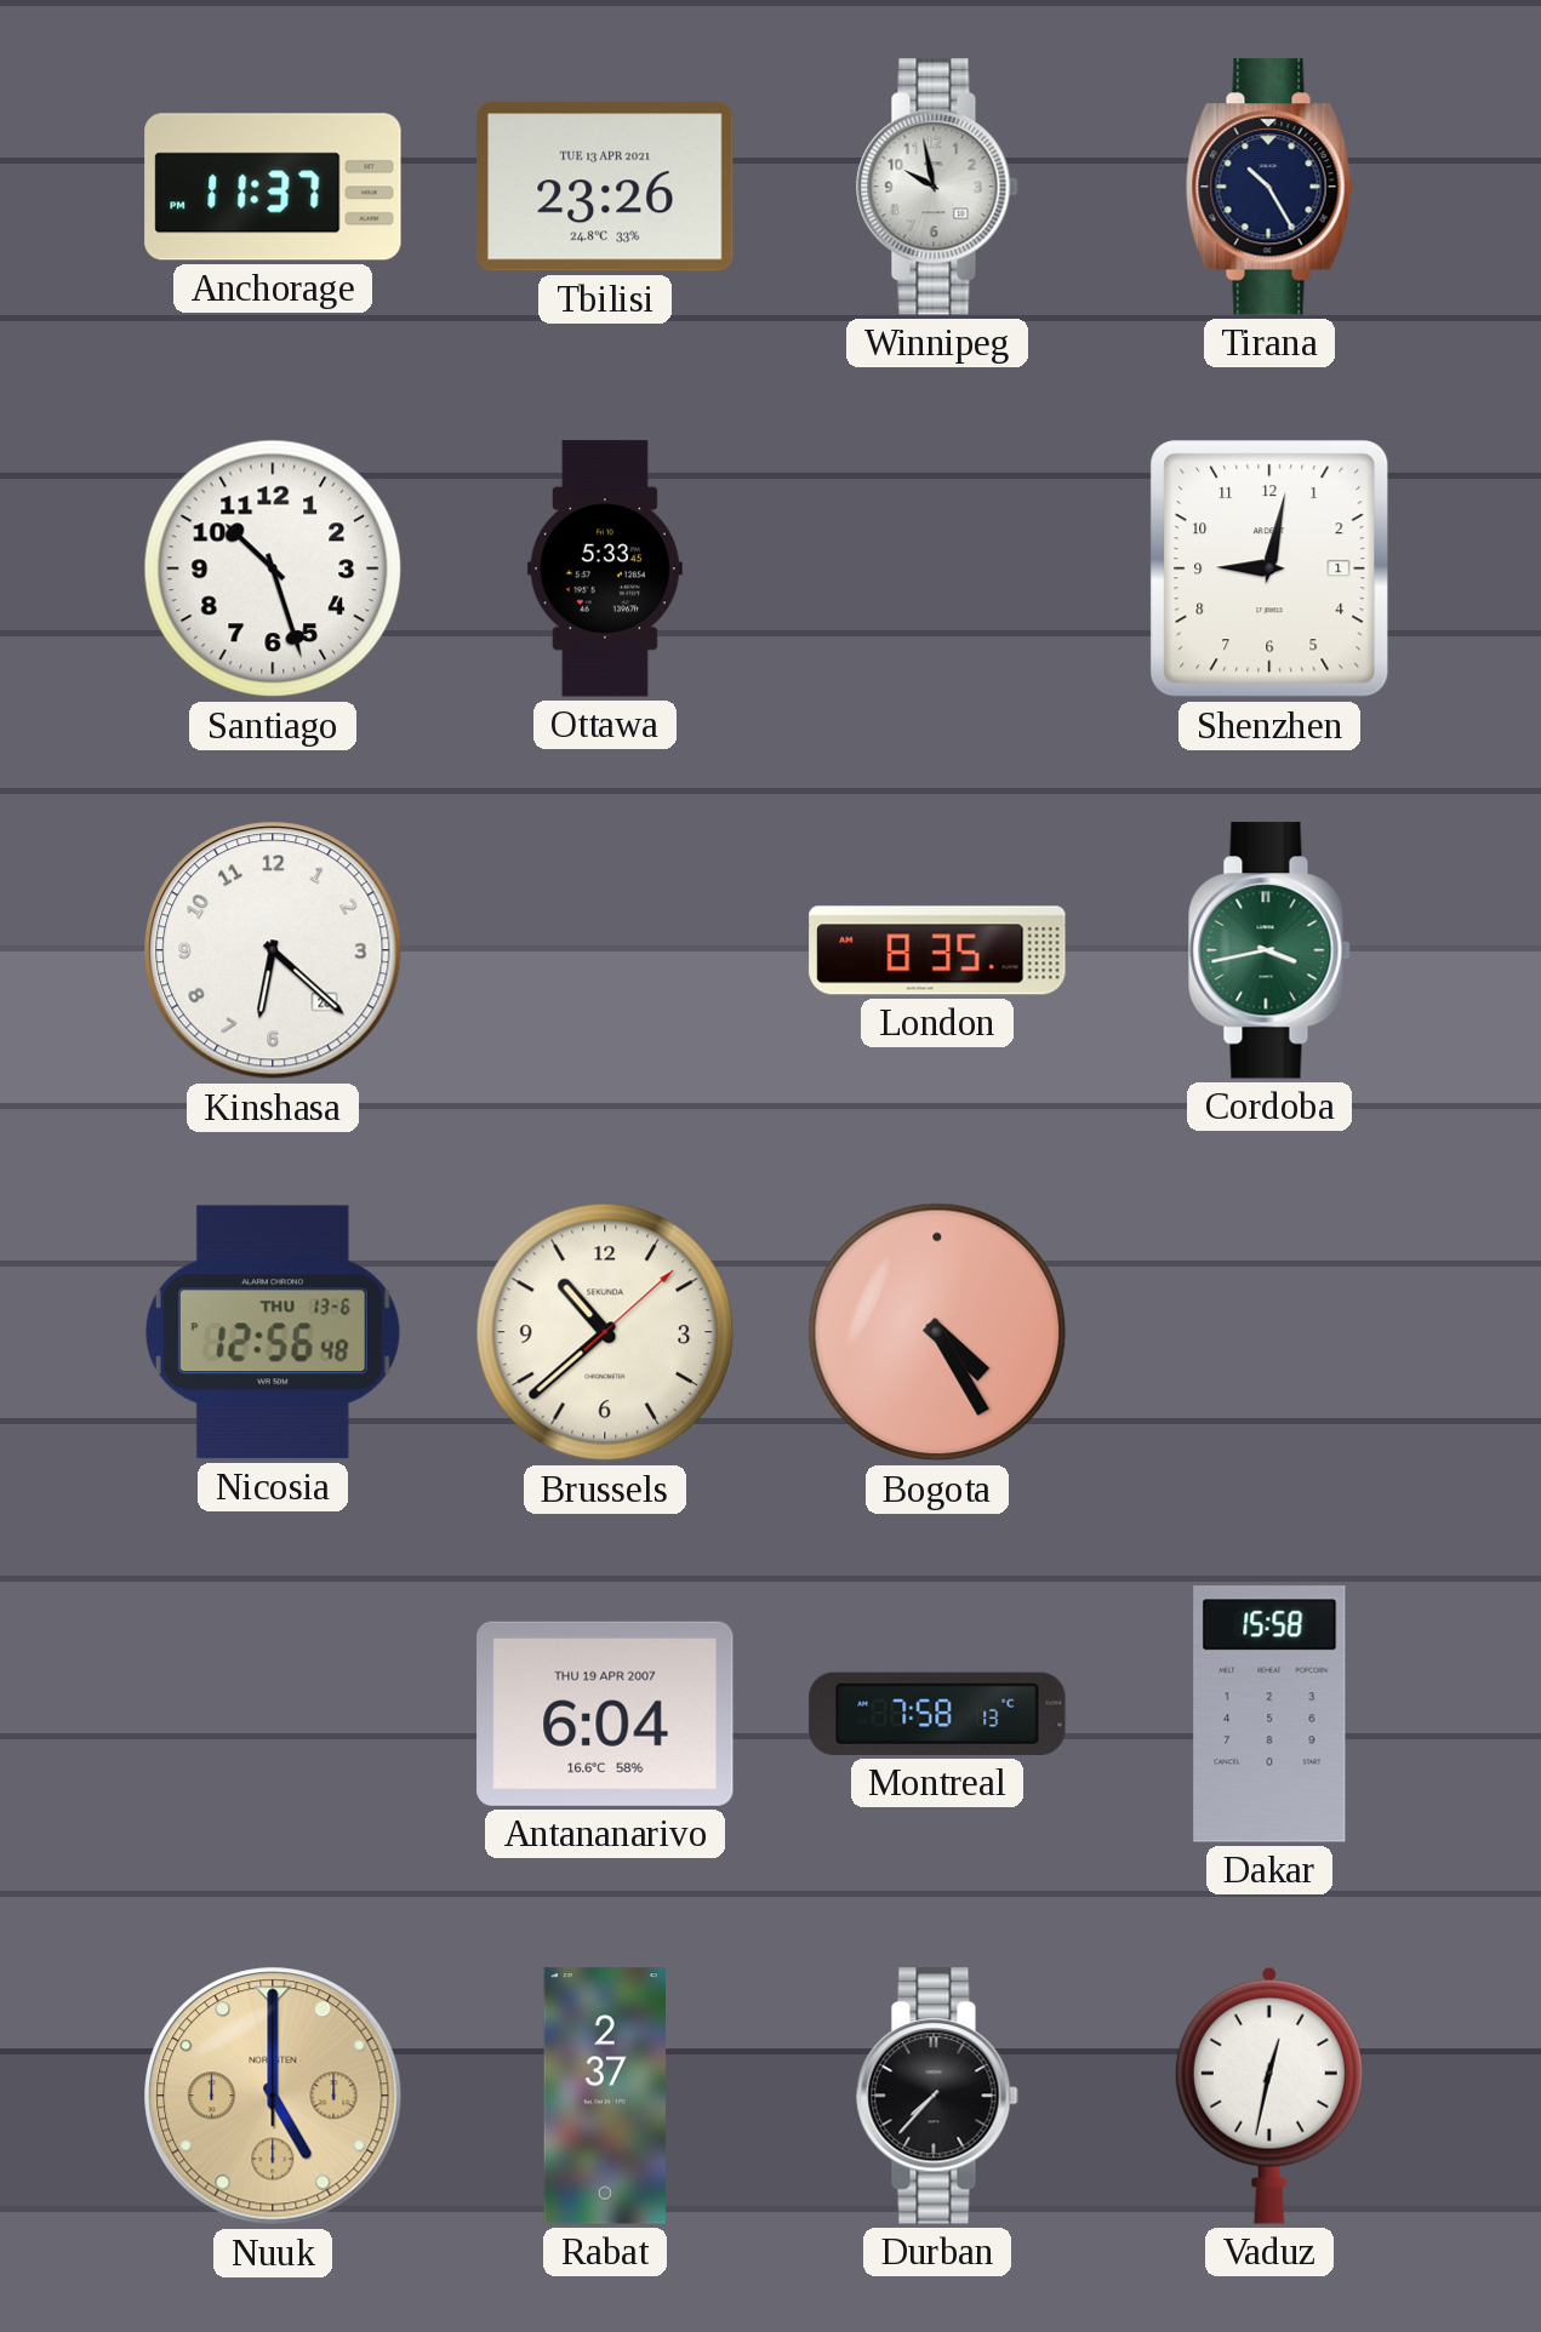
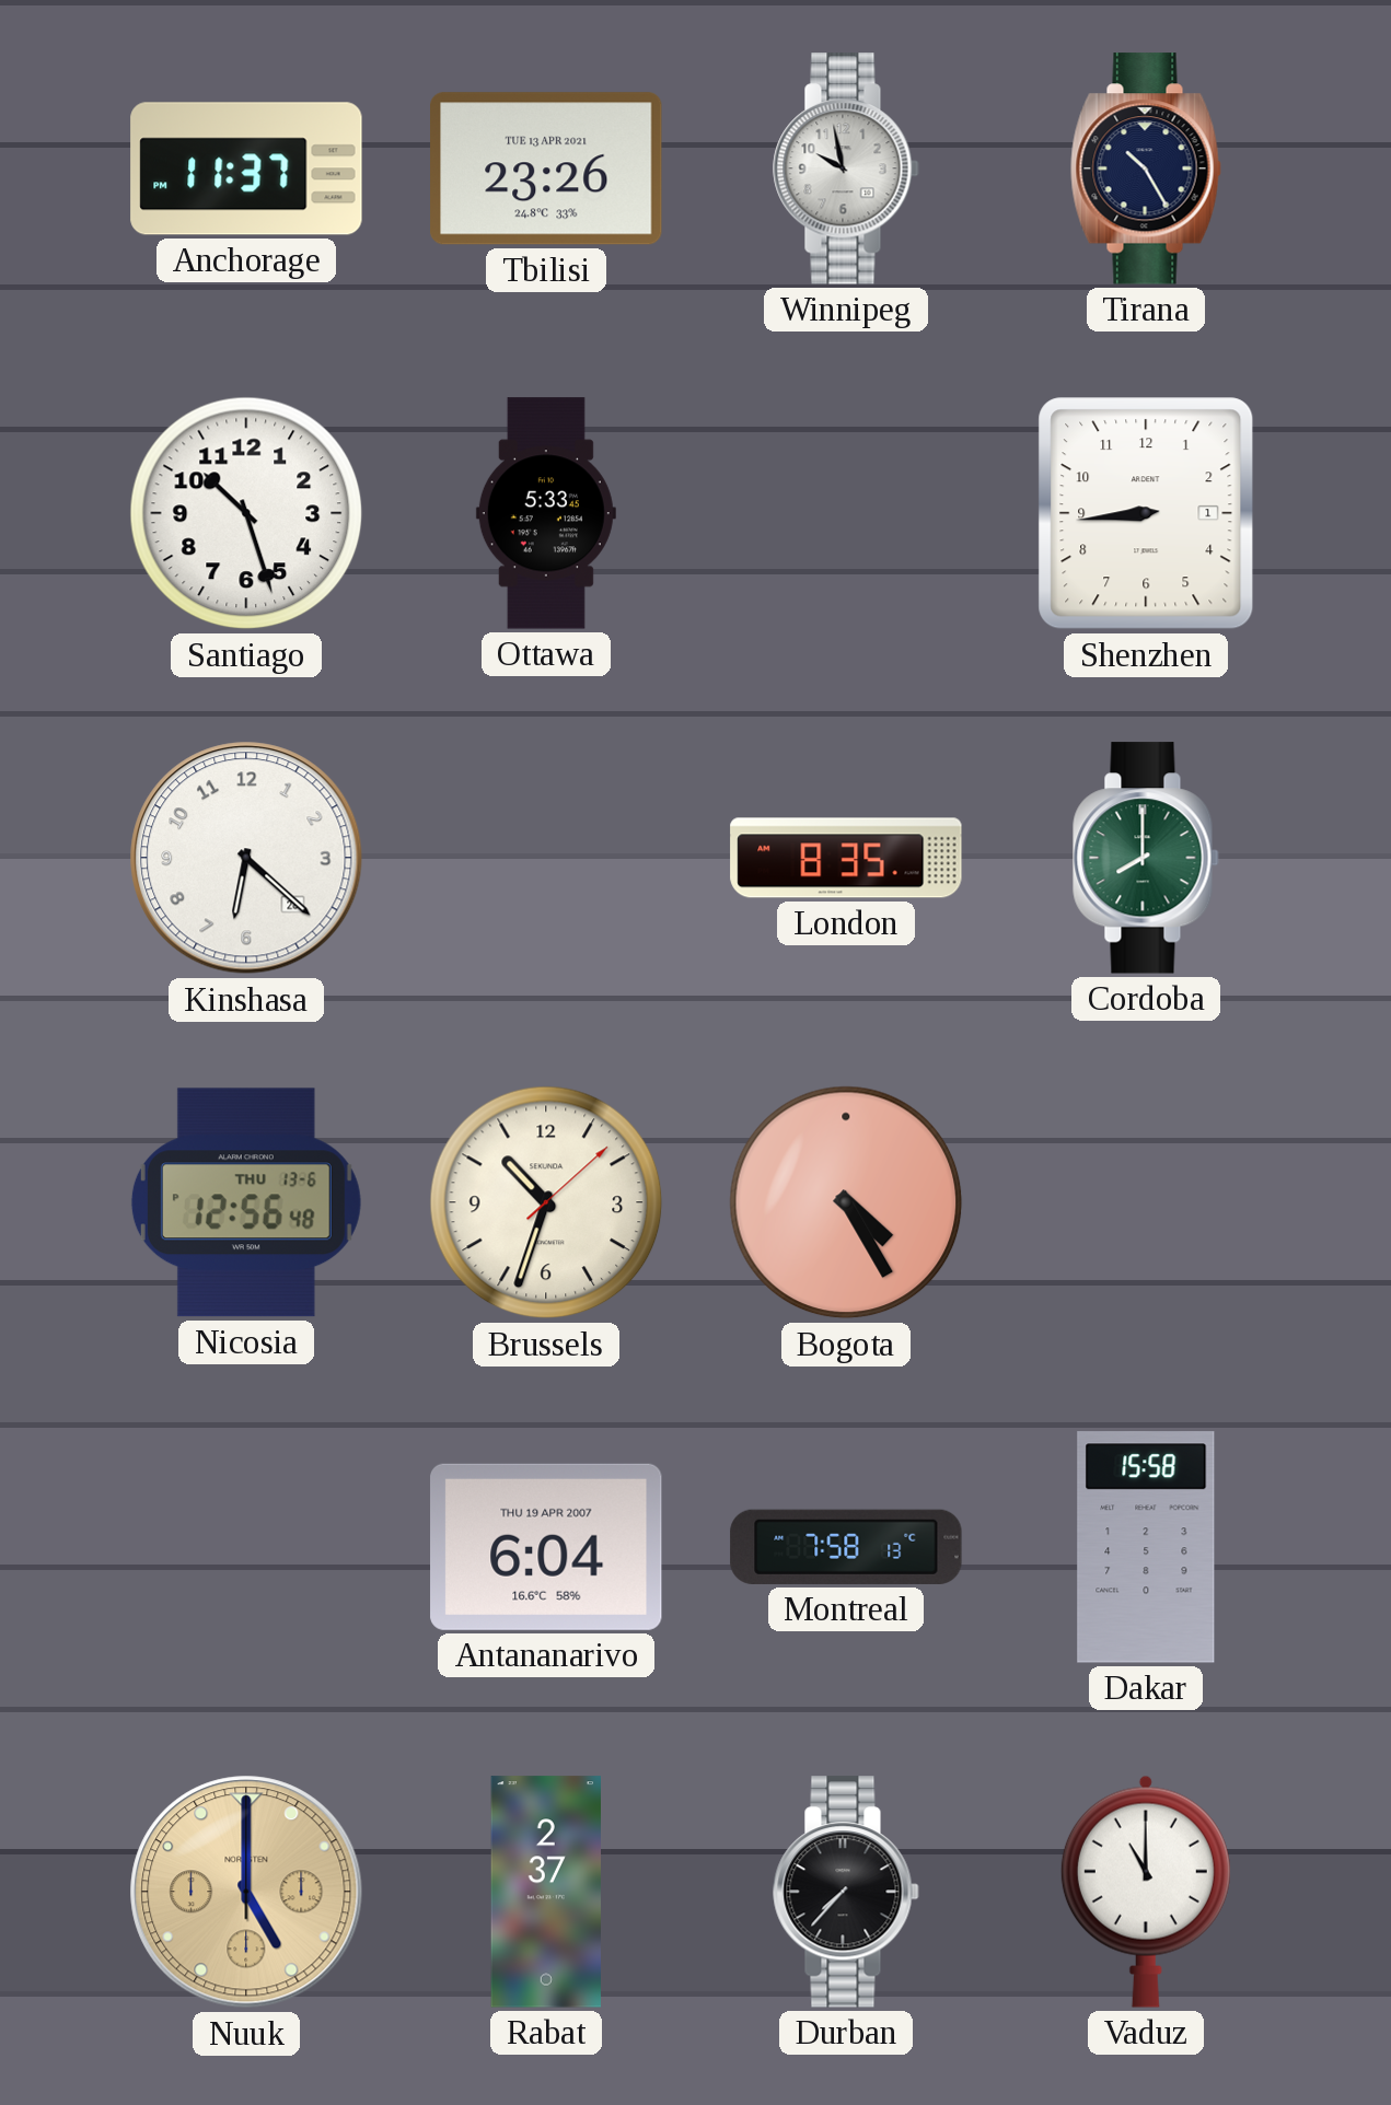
Shenzhen: 9:02 -> 8:44
Cordoba: 3:43 -> 8:00
Brussels: 10:38 -> 10:33
Vaduz: 12:32 -> 11:00
